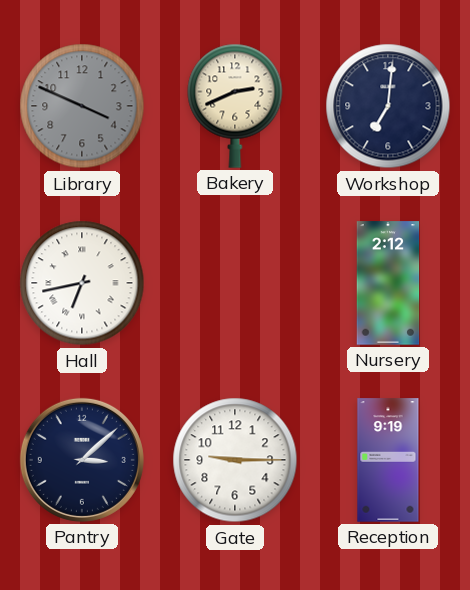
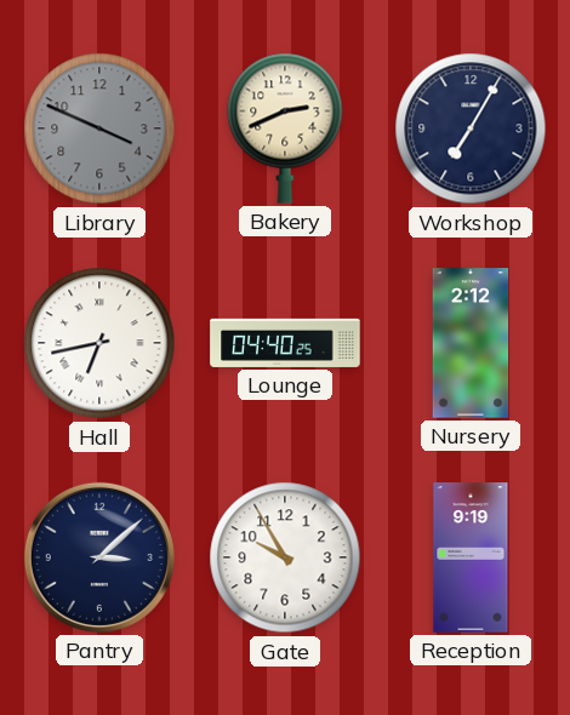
Workshop: 7:01 -> 7:05
Lounge: none -> 04:40
Gate: 9:15 -> 9:55
